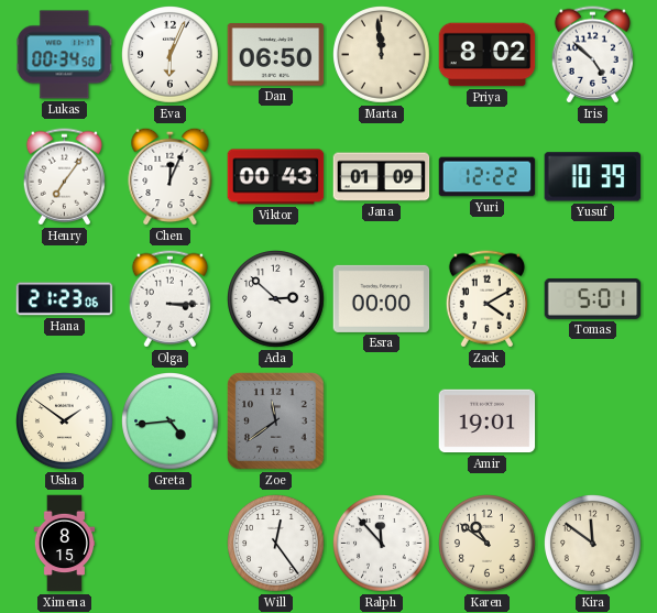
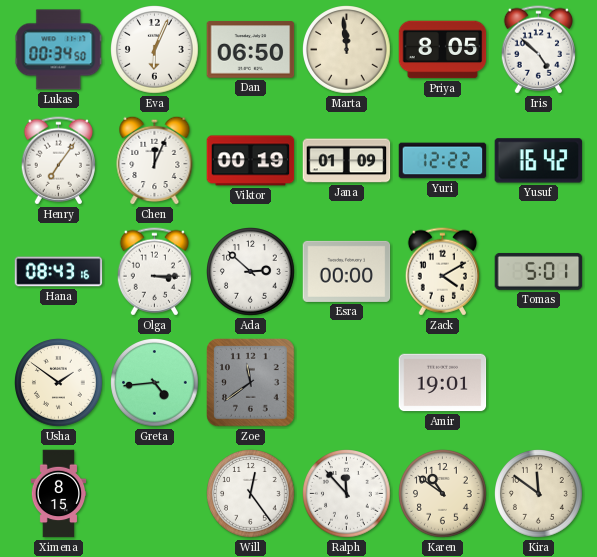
Priya: 8:02 -> 8:05
Viktor: 00:43 -> 00:19
Yusuf: 10:39 -> 16:42
Hana: 21:23 -> 08:43
